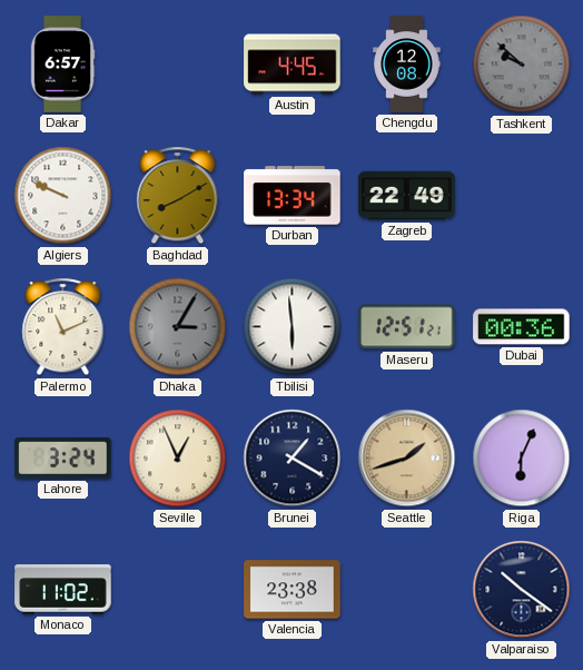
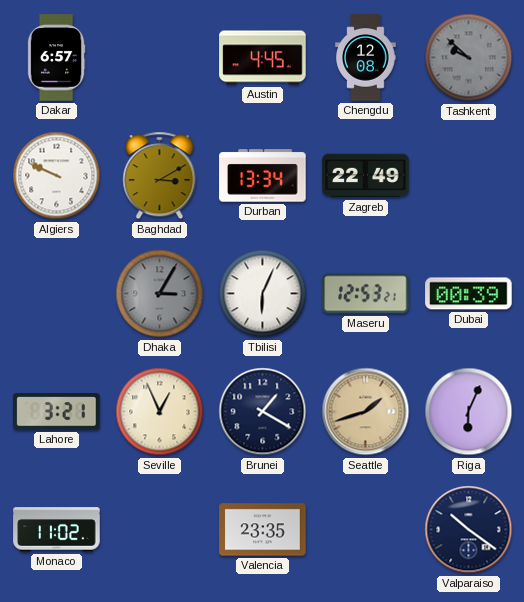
Baghdad: 8:10 -> 3:10
Palermo: 11:11 -> none
Tbilisi: 5:59 -> 6:04
Maseru: 12:51 -> 12:53
Dubai: 00:36 -> 00:39
Lahore: 3:24 -> 3:21
Valencia: 23:38 -> 23:35
